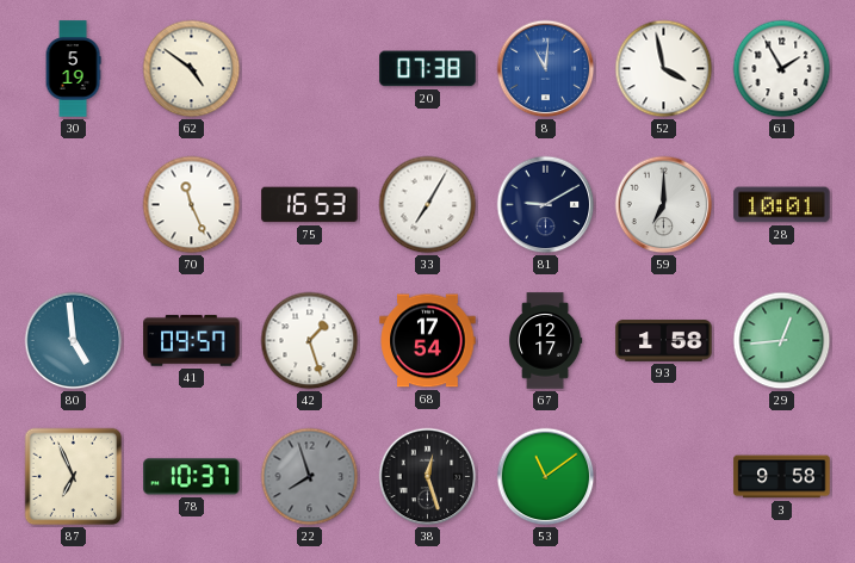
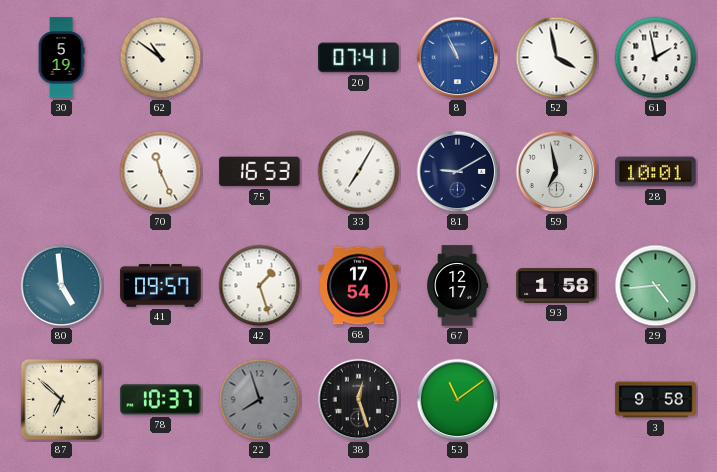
62: 4:51 -> 10:51
20: 07:38 -> 07:41
8: 11:01 -> 10:56
61: 1:55 -> 1:58
59: 7:00 -> 6:58
29: 12:44 -> 4:44
87: 6:56 -> 6:52
